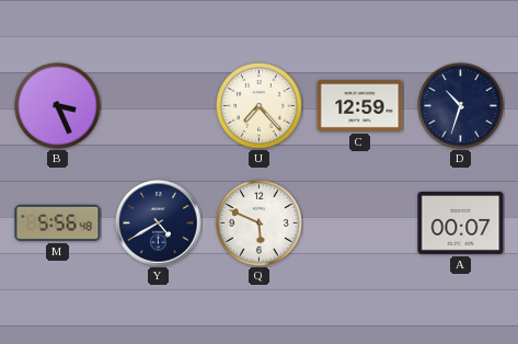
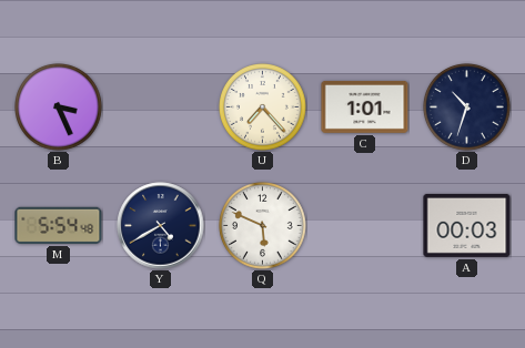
C: 12:59 -> 1:01
M: 5:56 -> 5:54
A: 00:07 -> 00:03
